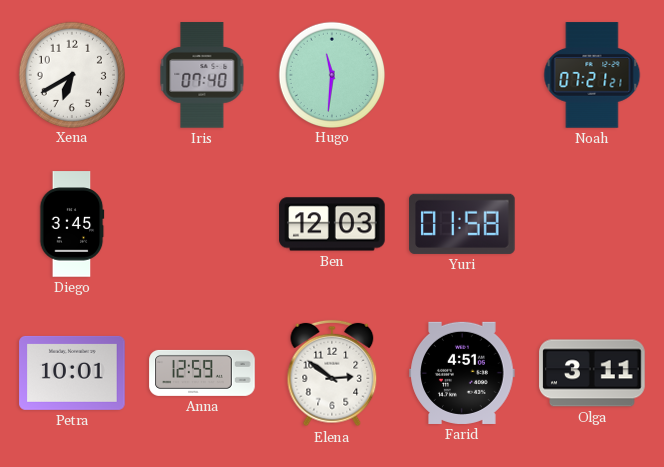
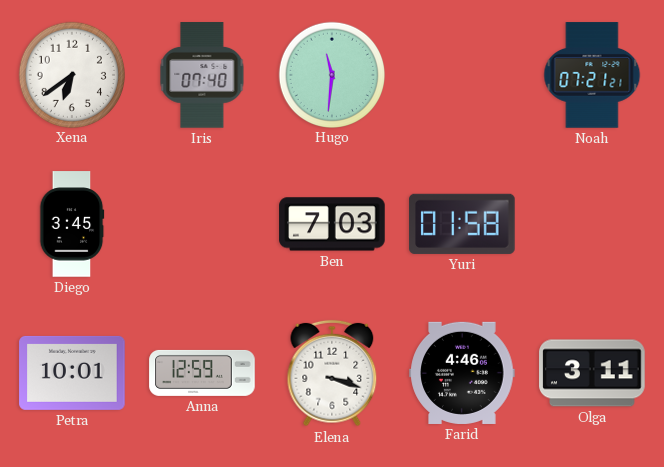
Xena: 6:40 -> 6:39
Ben: 12:03 -> 7:03
Elena: 2:51 -> 3:18
Farid: 4:51 -> 4:46
